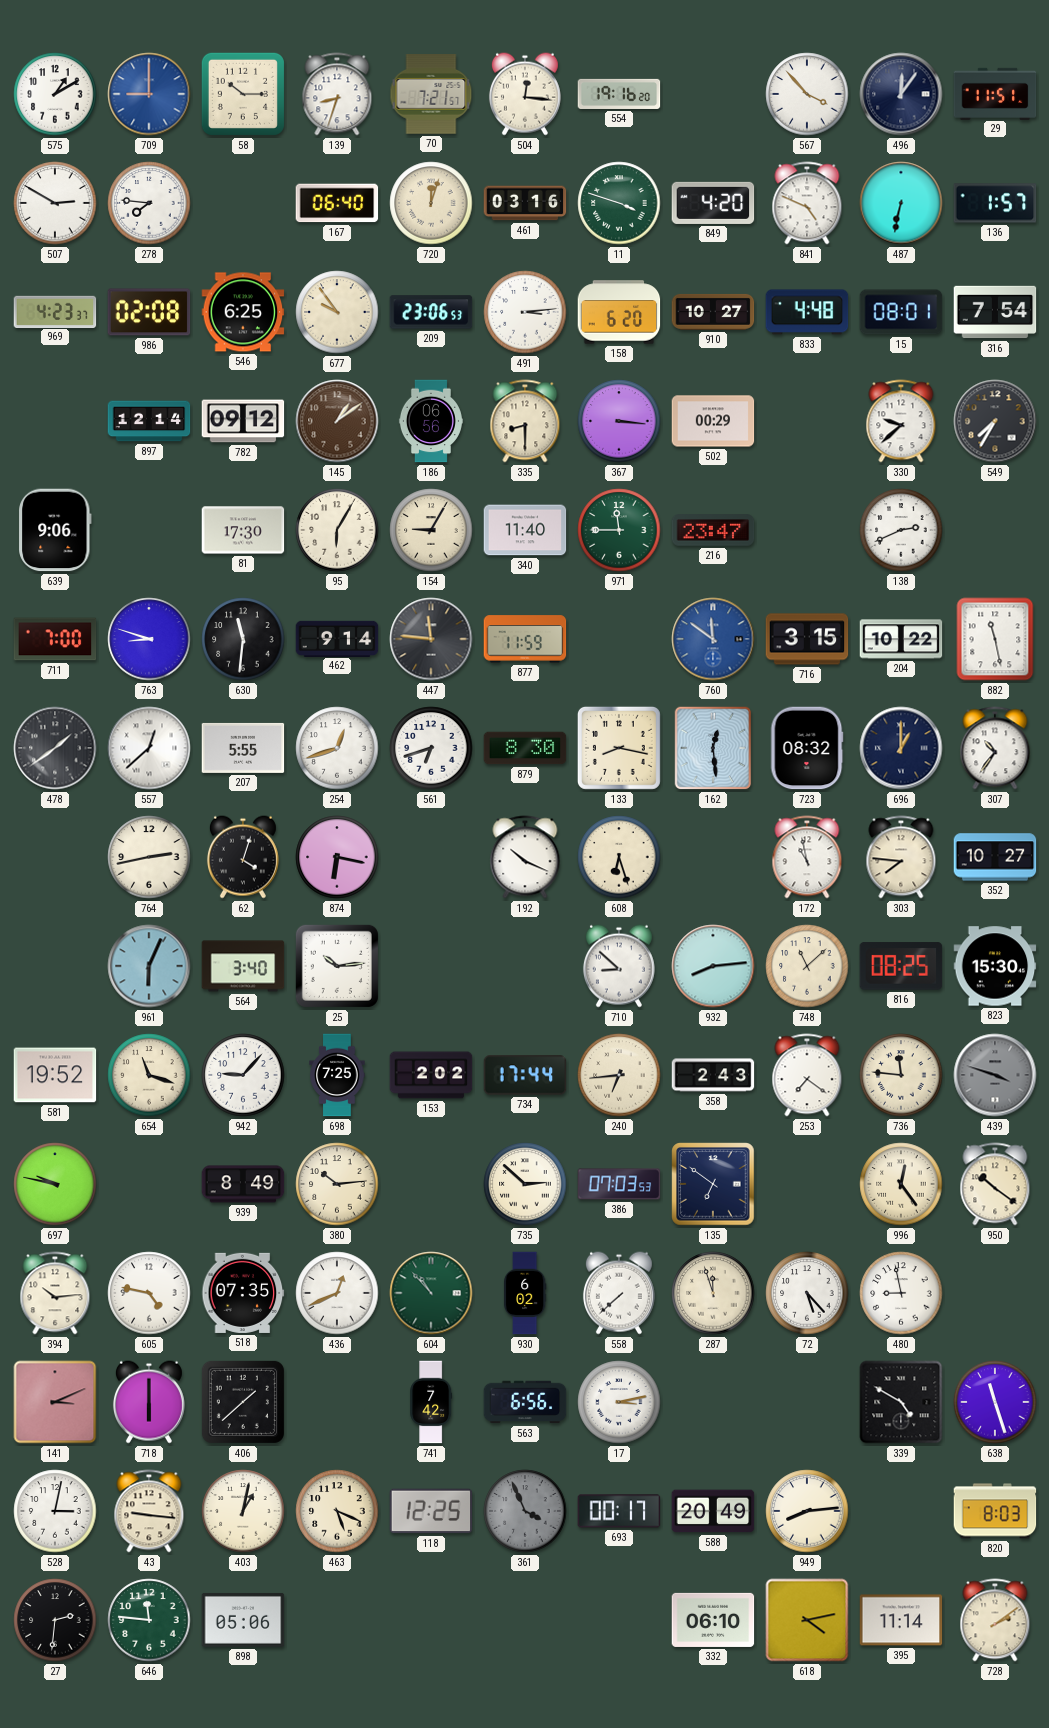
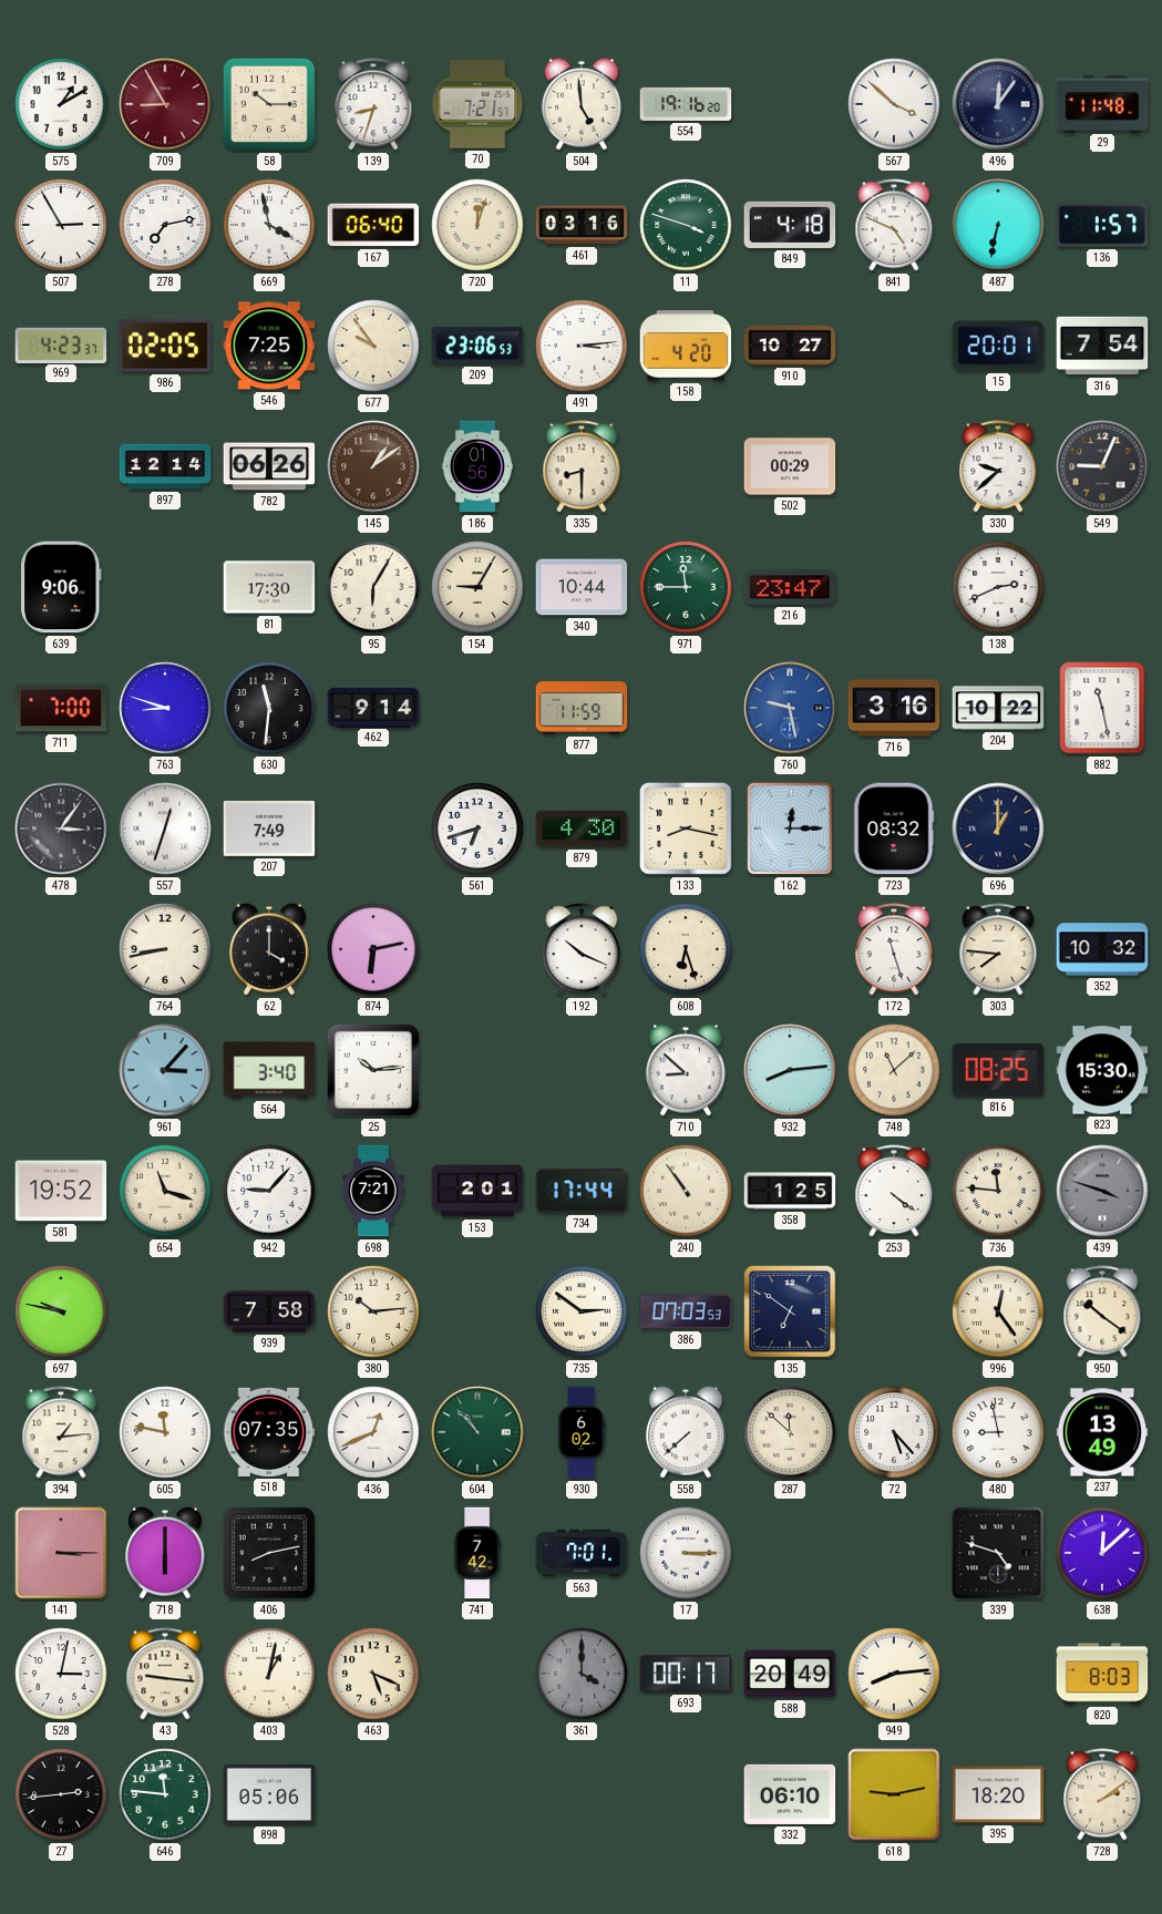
709: 9:00 -> 8:55
709 dial: blue -> burgundy
504: 12:16 -> 4:59
567: 3:53 -> 3:52
29: 11:51 -> 11:48
507: 2:50 -> 2:55
278: 7:46 -> 7:13
669: none -> 3:58
849: 4:20 -> 4:18
986: 02:08 -> 02:05
546: 6:25 -> 7:25
158: 6:20 -> 4:20
833: 4:48 -> none
15: 08:01 -> 20:01
782: 09:12 -> 06:26
186: 06:56 -> 01:56
367: 3:16 -> none
549: 7:35 -> 9:04
340: 11:40 -> 10:44
447: 11:46 -> none
760: 11:51 -> 9:28
716: 3:15 -> 3:16
478: 1:39 -> 3:06
557: 12:38 -> 12:33
207: 5:55 -> 7:49
254: 12:42 -> none
879: 8:30 -> 4:30
162: 12:29 -> 12:15
307: 10:36 -> none
764: 2:43 -> 8:43
62: 4:03 -> 4:00
874: 6:17 -> 6:13
172: 10:58 -> 11:27
352: 10:27 -> 10:32
961: 6:04 -> 3:07
698: 7:25 -> 7:21
153: 2:02 -> 2:01
240: 6:44 -> 10:54
358: 2:43 -> 1:25
253: 7:21 -> 4:21
939: 8:49 -> 7:58
735: 2:52 -> 2:51
394: 10:14 -> 1:14
605: 4:47 -> 11:47
287: 11:57 -> 11:52
237: none -> 13:49
141: 3:11 -> 3:15
406: 1:38 -> 8:13
563: 6:56 -> 7:01
17: 3:13 -> 3:15
339: 4:50 -> 4:48
638: 11:27 -> 12:08
118: 12:25 -> none
361: 3:56 -> 4:00
27: 2:31 -> 2:44
618: 4:13 -> 9:13
395: 11:14 -> 18:20
